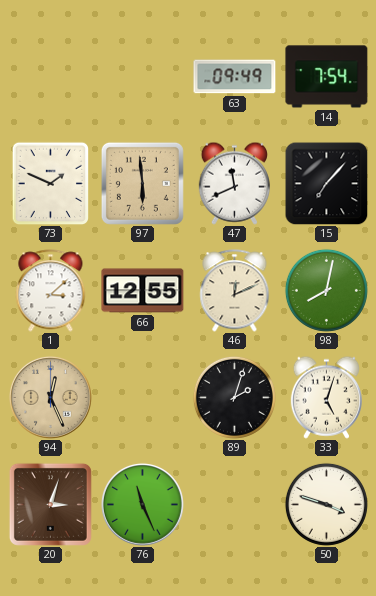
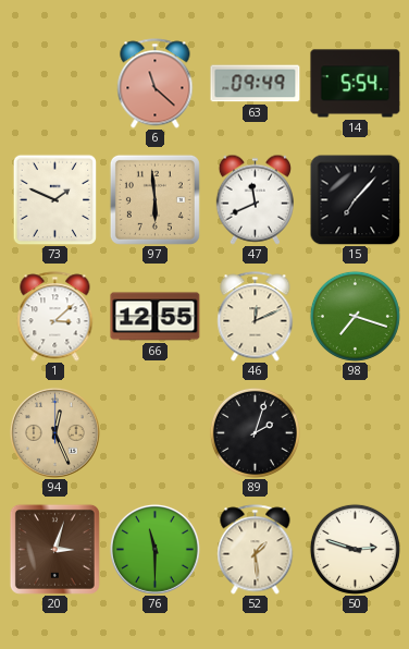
6: none -> 11:22
14: 7:54 -> 5:54
98: 8:02 -> 7:18
33: 5:03 -> none
76: 11:26 -> 11:30
52: none -> 1:29
50: 3:48 -> 2:48
